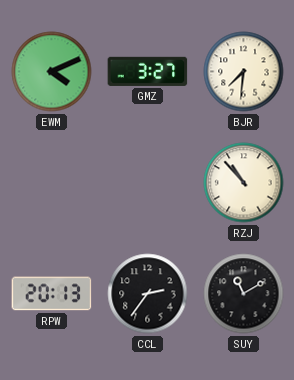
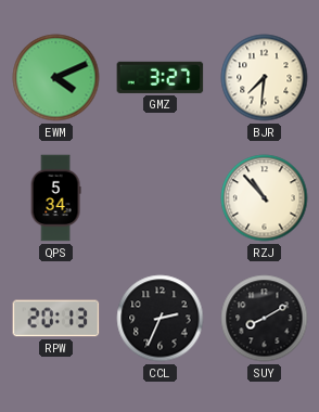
QPS: none -> 5:34
CCL: 2:36 -> 2:34
SUY: 11:10 -> 8:10
